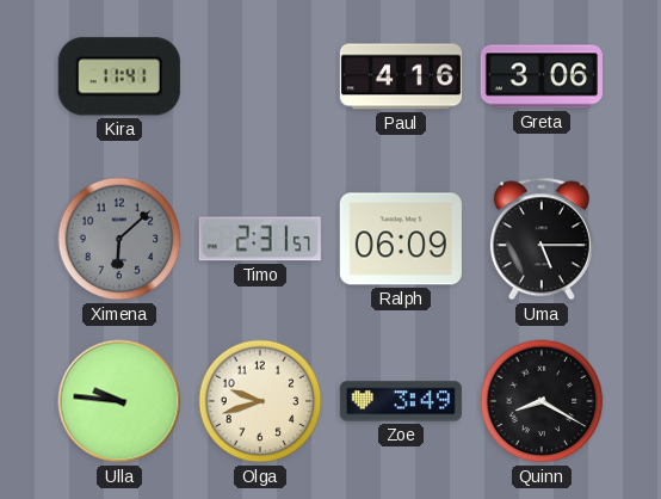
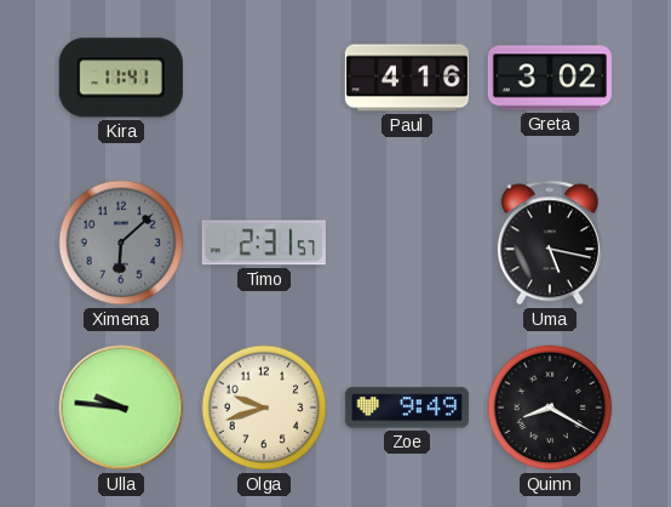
Greta: 3:06 -> 3:02
Ralph: 06:09 -> none
Uma: 5:15 -> 5:17
Zoe: 3:49 -> 9:49
